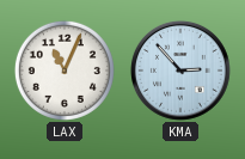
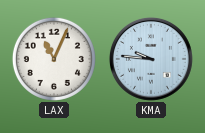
KMA: 2:53 -> 9:46
